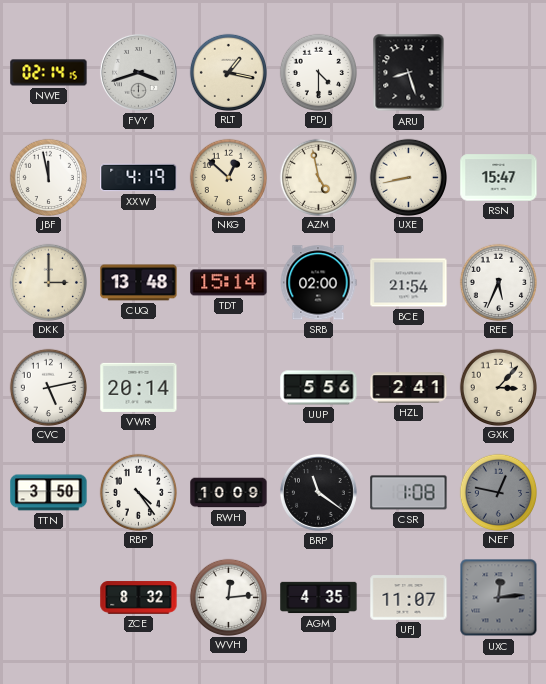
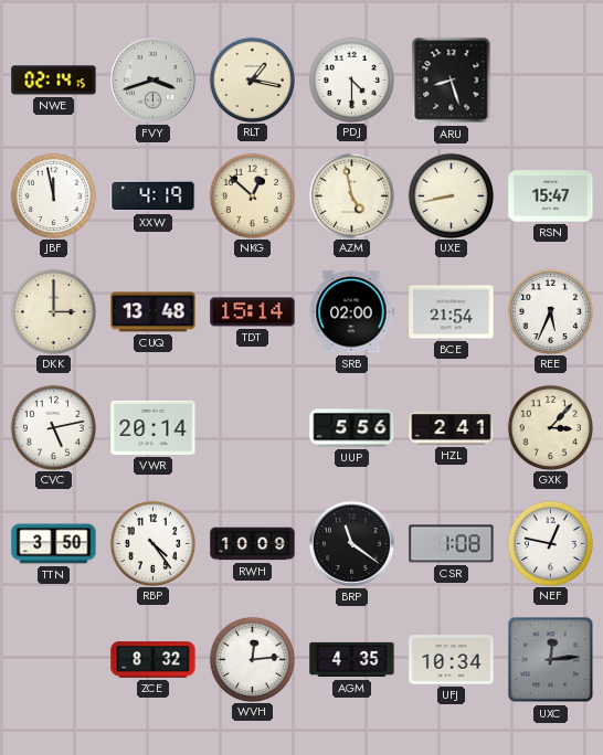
NEF dial: grey -> white
UFJ: 11:07 -> 10:34
